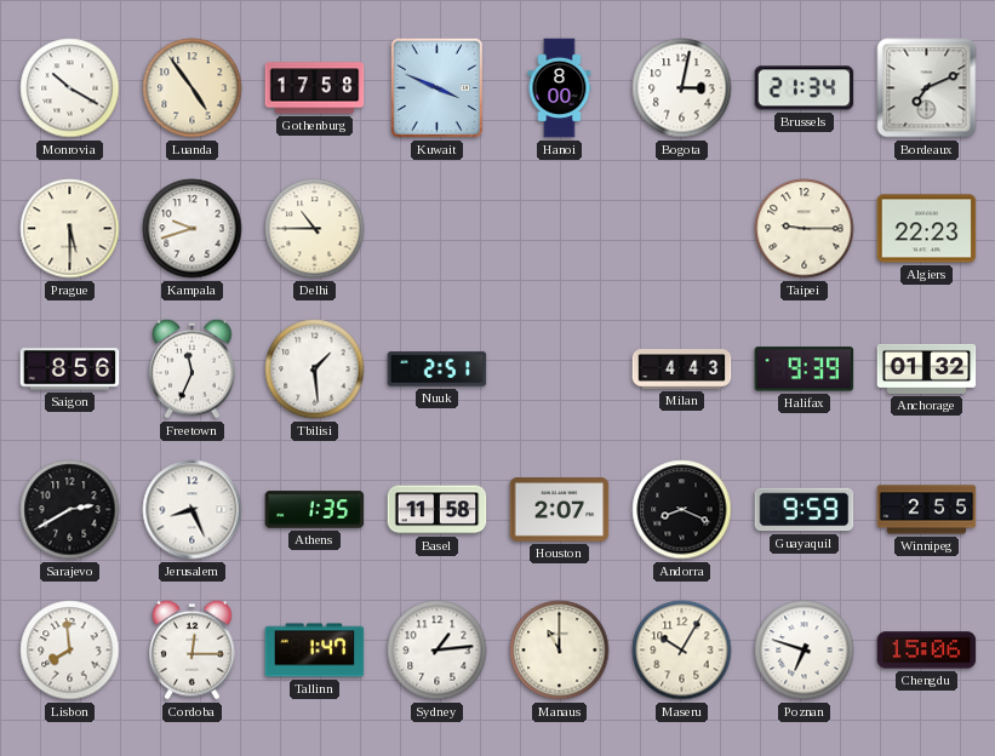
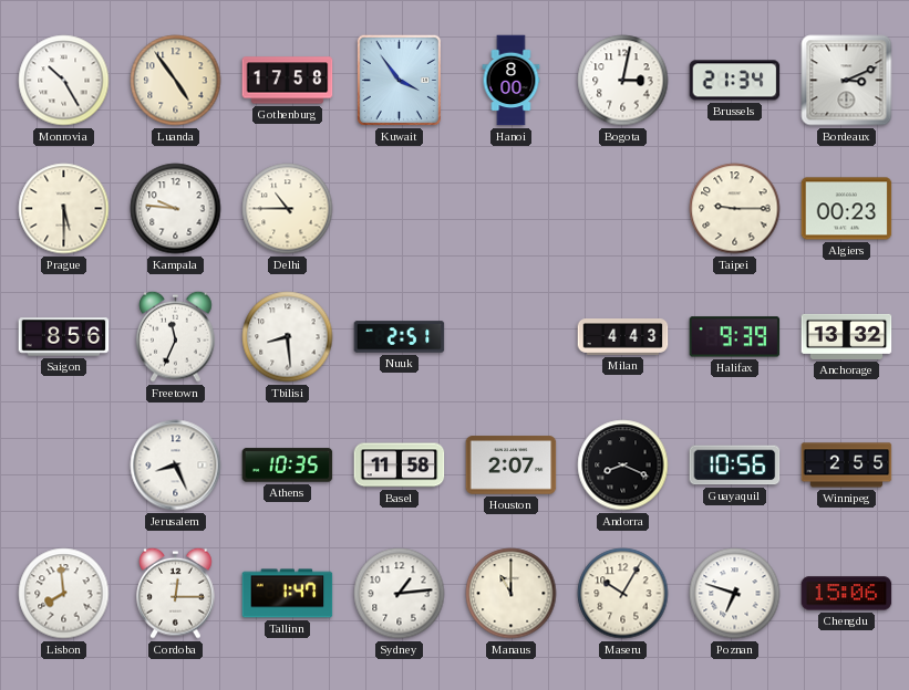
Monrovia: 10:20 -> 10:25
Kuwait: 3:49 -> 3:54
Bordeaux: 7:11 -> 3:11
Kampala: 9:42 -> 9:46
Algiers: 22:23 -> 00:23
Tbilisi: 1:29 -> 8:29
Anchorage: 01:32 -> 13:32
Sarajevo: 2:40 -> none
Athens: 1:35 -> 10:35
Guayaquil: 9:59 -> 10:56
